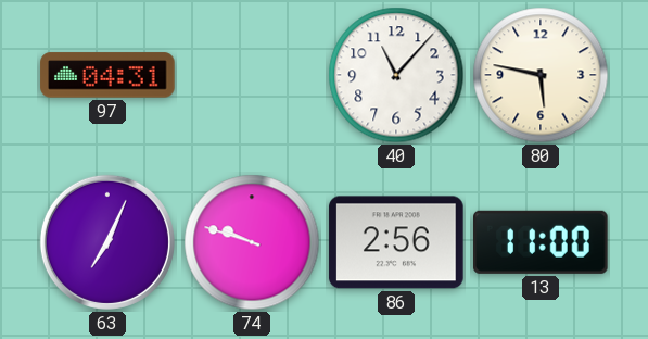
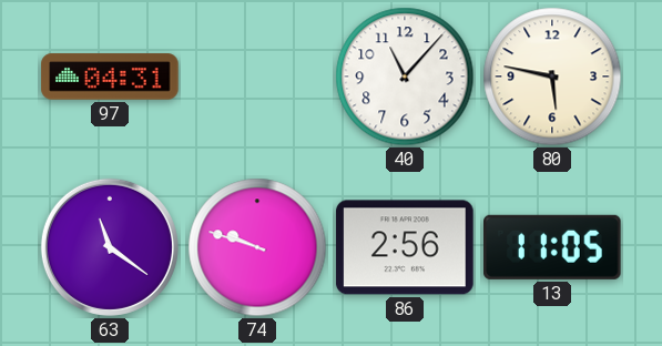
63: 7:04 -> 11:21
13: 11:00 -> 11:05
